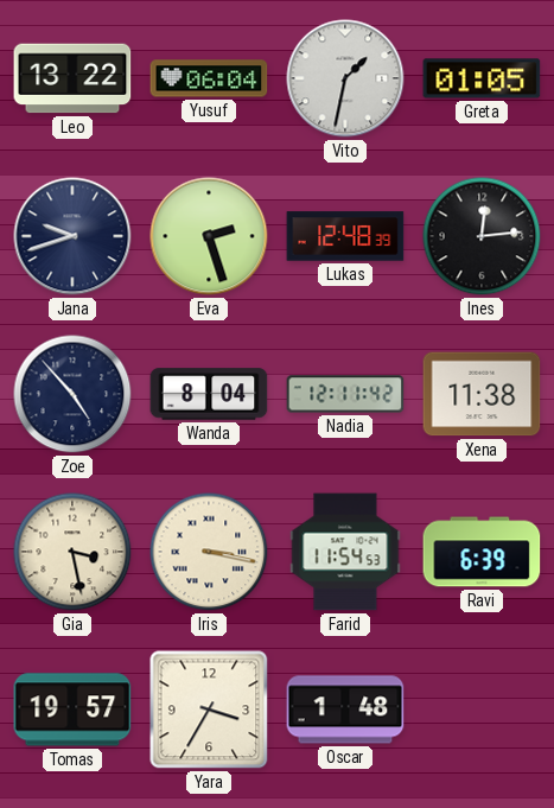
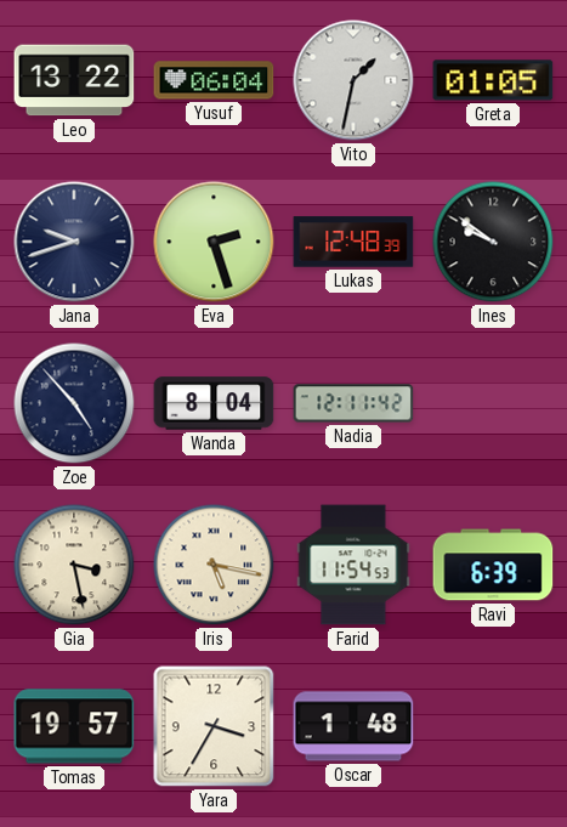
Ines: 12:14 -> 9:51
Xena: 11:38 -> none
Iris: 3:17 -> 5:17
